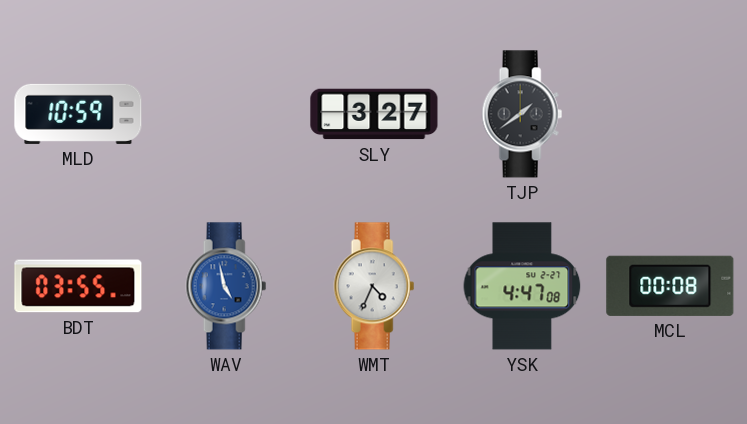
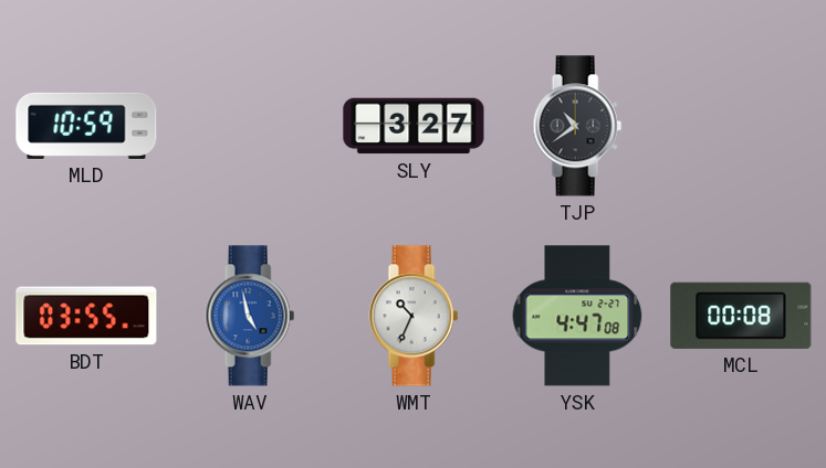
TJP: 1:39 -> 10:39
WMT: 4:34 -> 10:34
